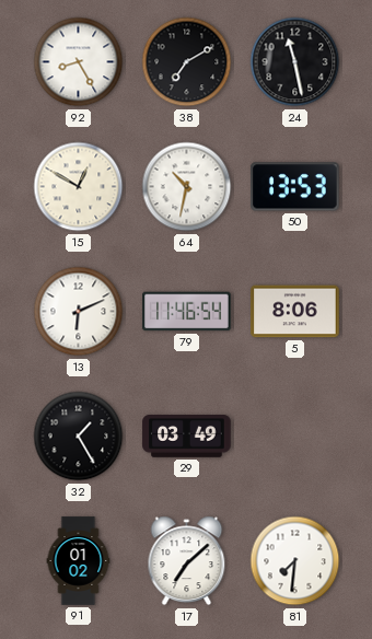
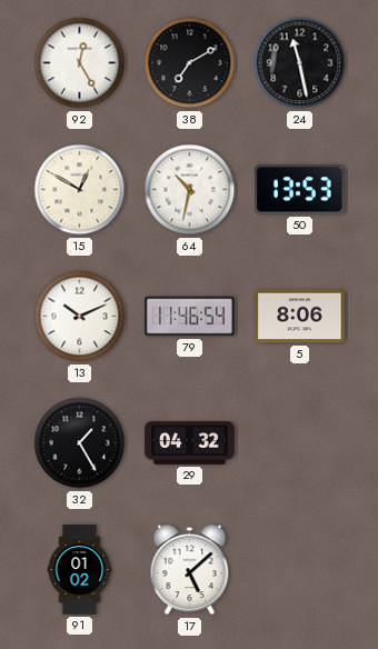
92: 8:25 -> 12:25
13: 6:11 -> 10:11
29: 03:49 -> 04:32
17: 7:08 -> 5:08
81: 7:31 -> none
